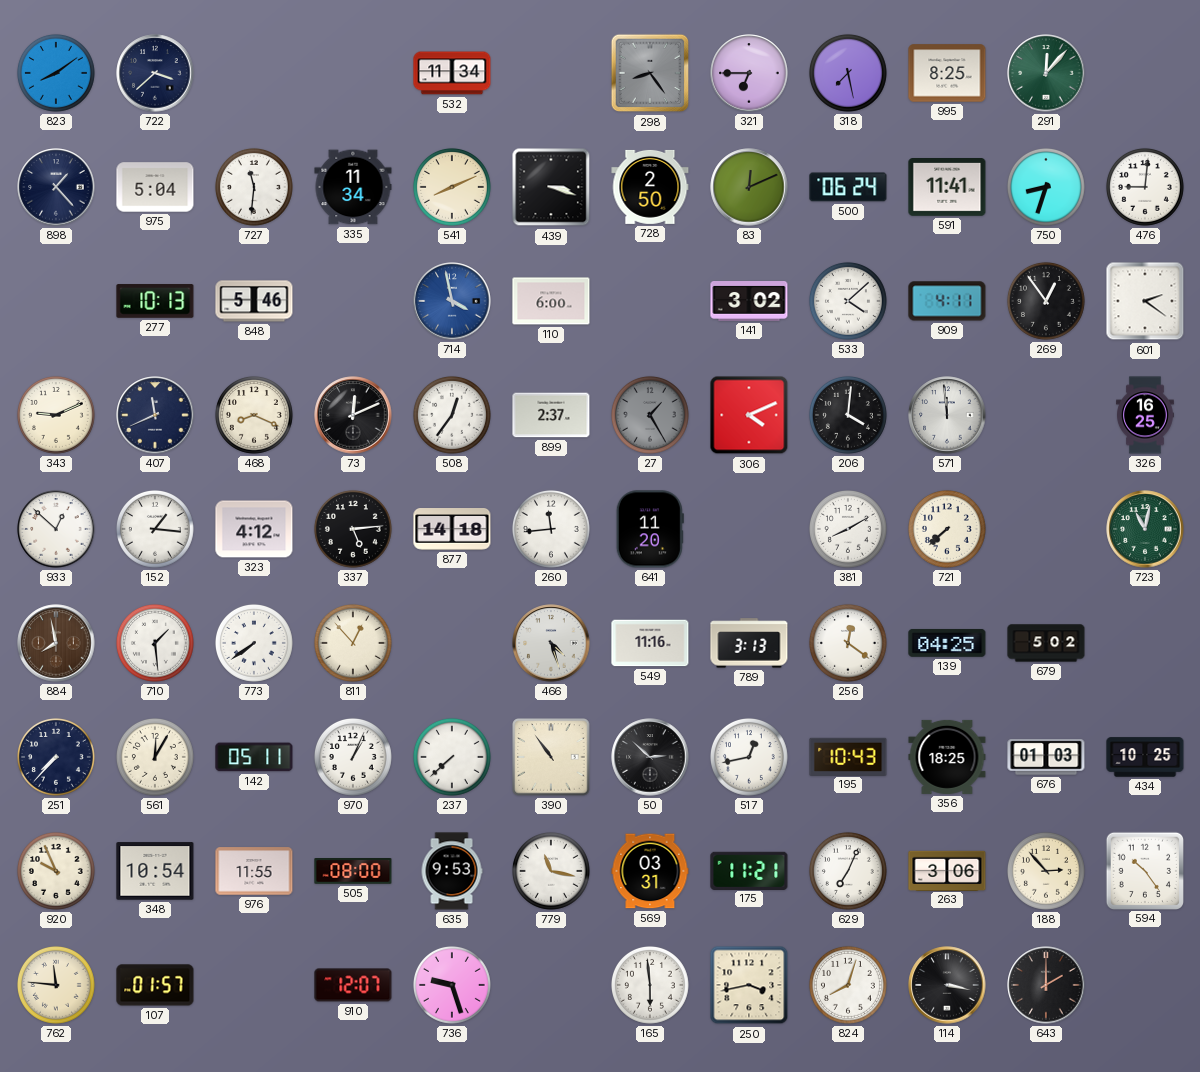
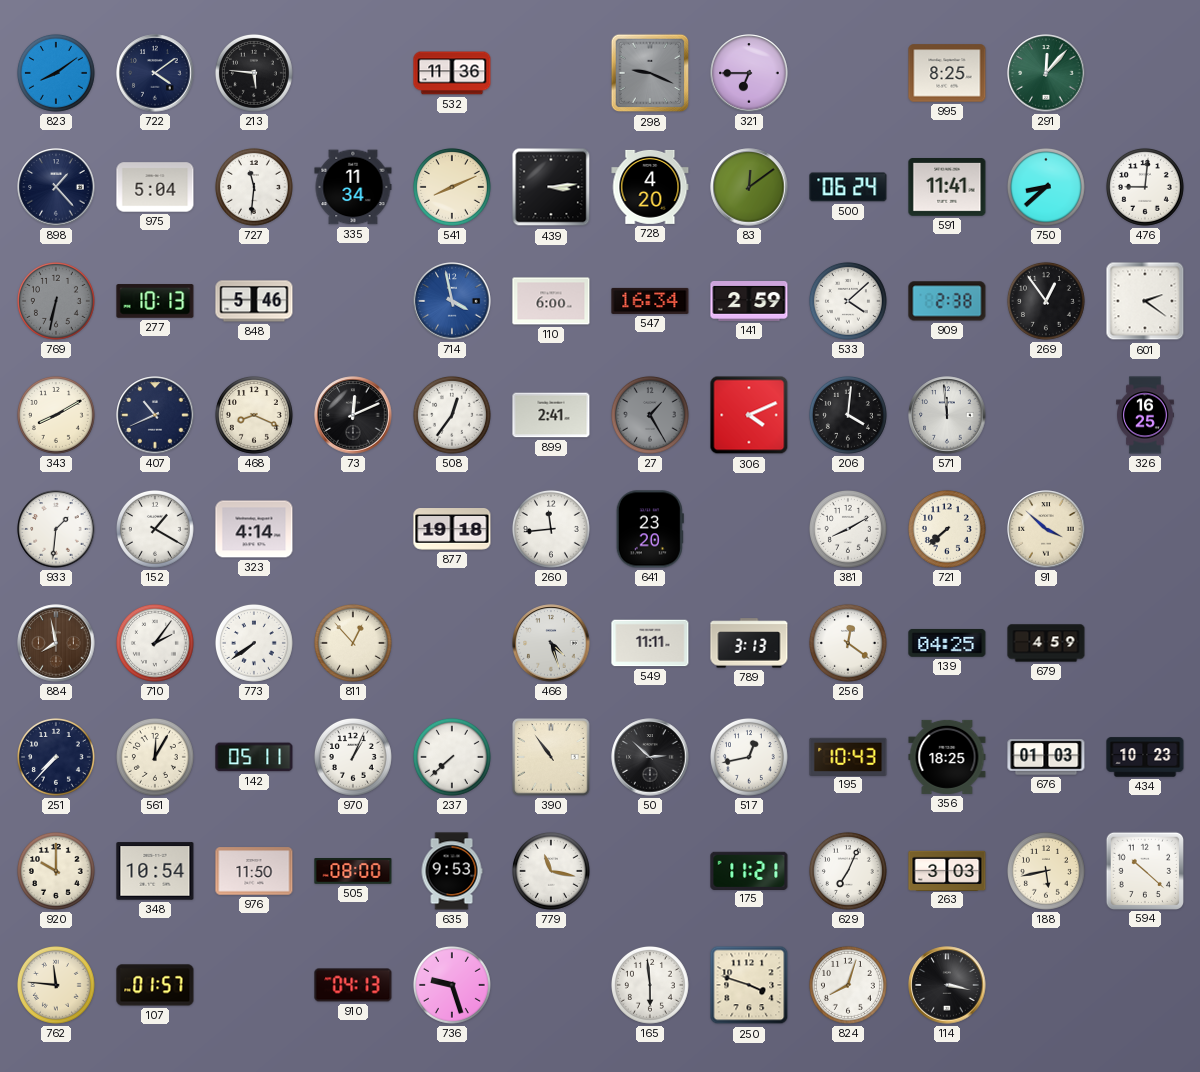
722: 3:38 -> 4:09
213: none -> 5:46
532: 11:34 -> 11:36
298: 8:24 -> 9:19
318: 7:28 -> none
439: 3:18 -> 3:14
728: 2:50 -> 4:20
83: 12:11 -> 12:09
750: 8:33 -> 8:38
769: none -> 6:32
547: none -> 16:34
141: 3:02 -> 2:59
909: 4:11 -> 2:38
343: 9:11 -> 8:10
407: 11:41 -> 10:41
899: 2:37 -> 2:41
933: 12:52 -> 1:31
152: 1:16 -> 1:20
323: 4:12 -> 4:14
337: 5:14 -> none
877: 14:18 -> 19:18
641: 11:20 -> 23:20
91: none -> 3:52
723: 11:02 -> none
710: 1:29 -> 2:06
549: 11:16 -> 11:11
679: 5:02 -> 4:59
434: 10:25 -> 10:23
920: 9:56 -> 10:00
976: 11:55 -> 11:50
569: 03:31 -> none
263: 3:06 -> 3:03
188: 2:53 -> 5:43
594: 10:24 -> 10:22
910: 12:07 -> 04:13
250: 3:43 -> 3:48
643: 2:00 -> none
